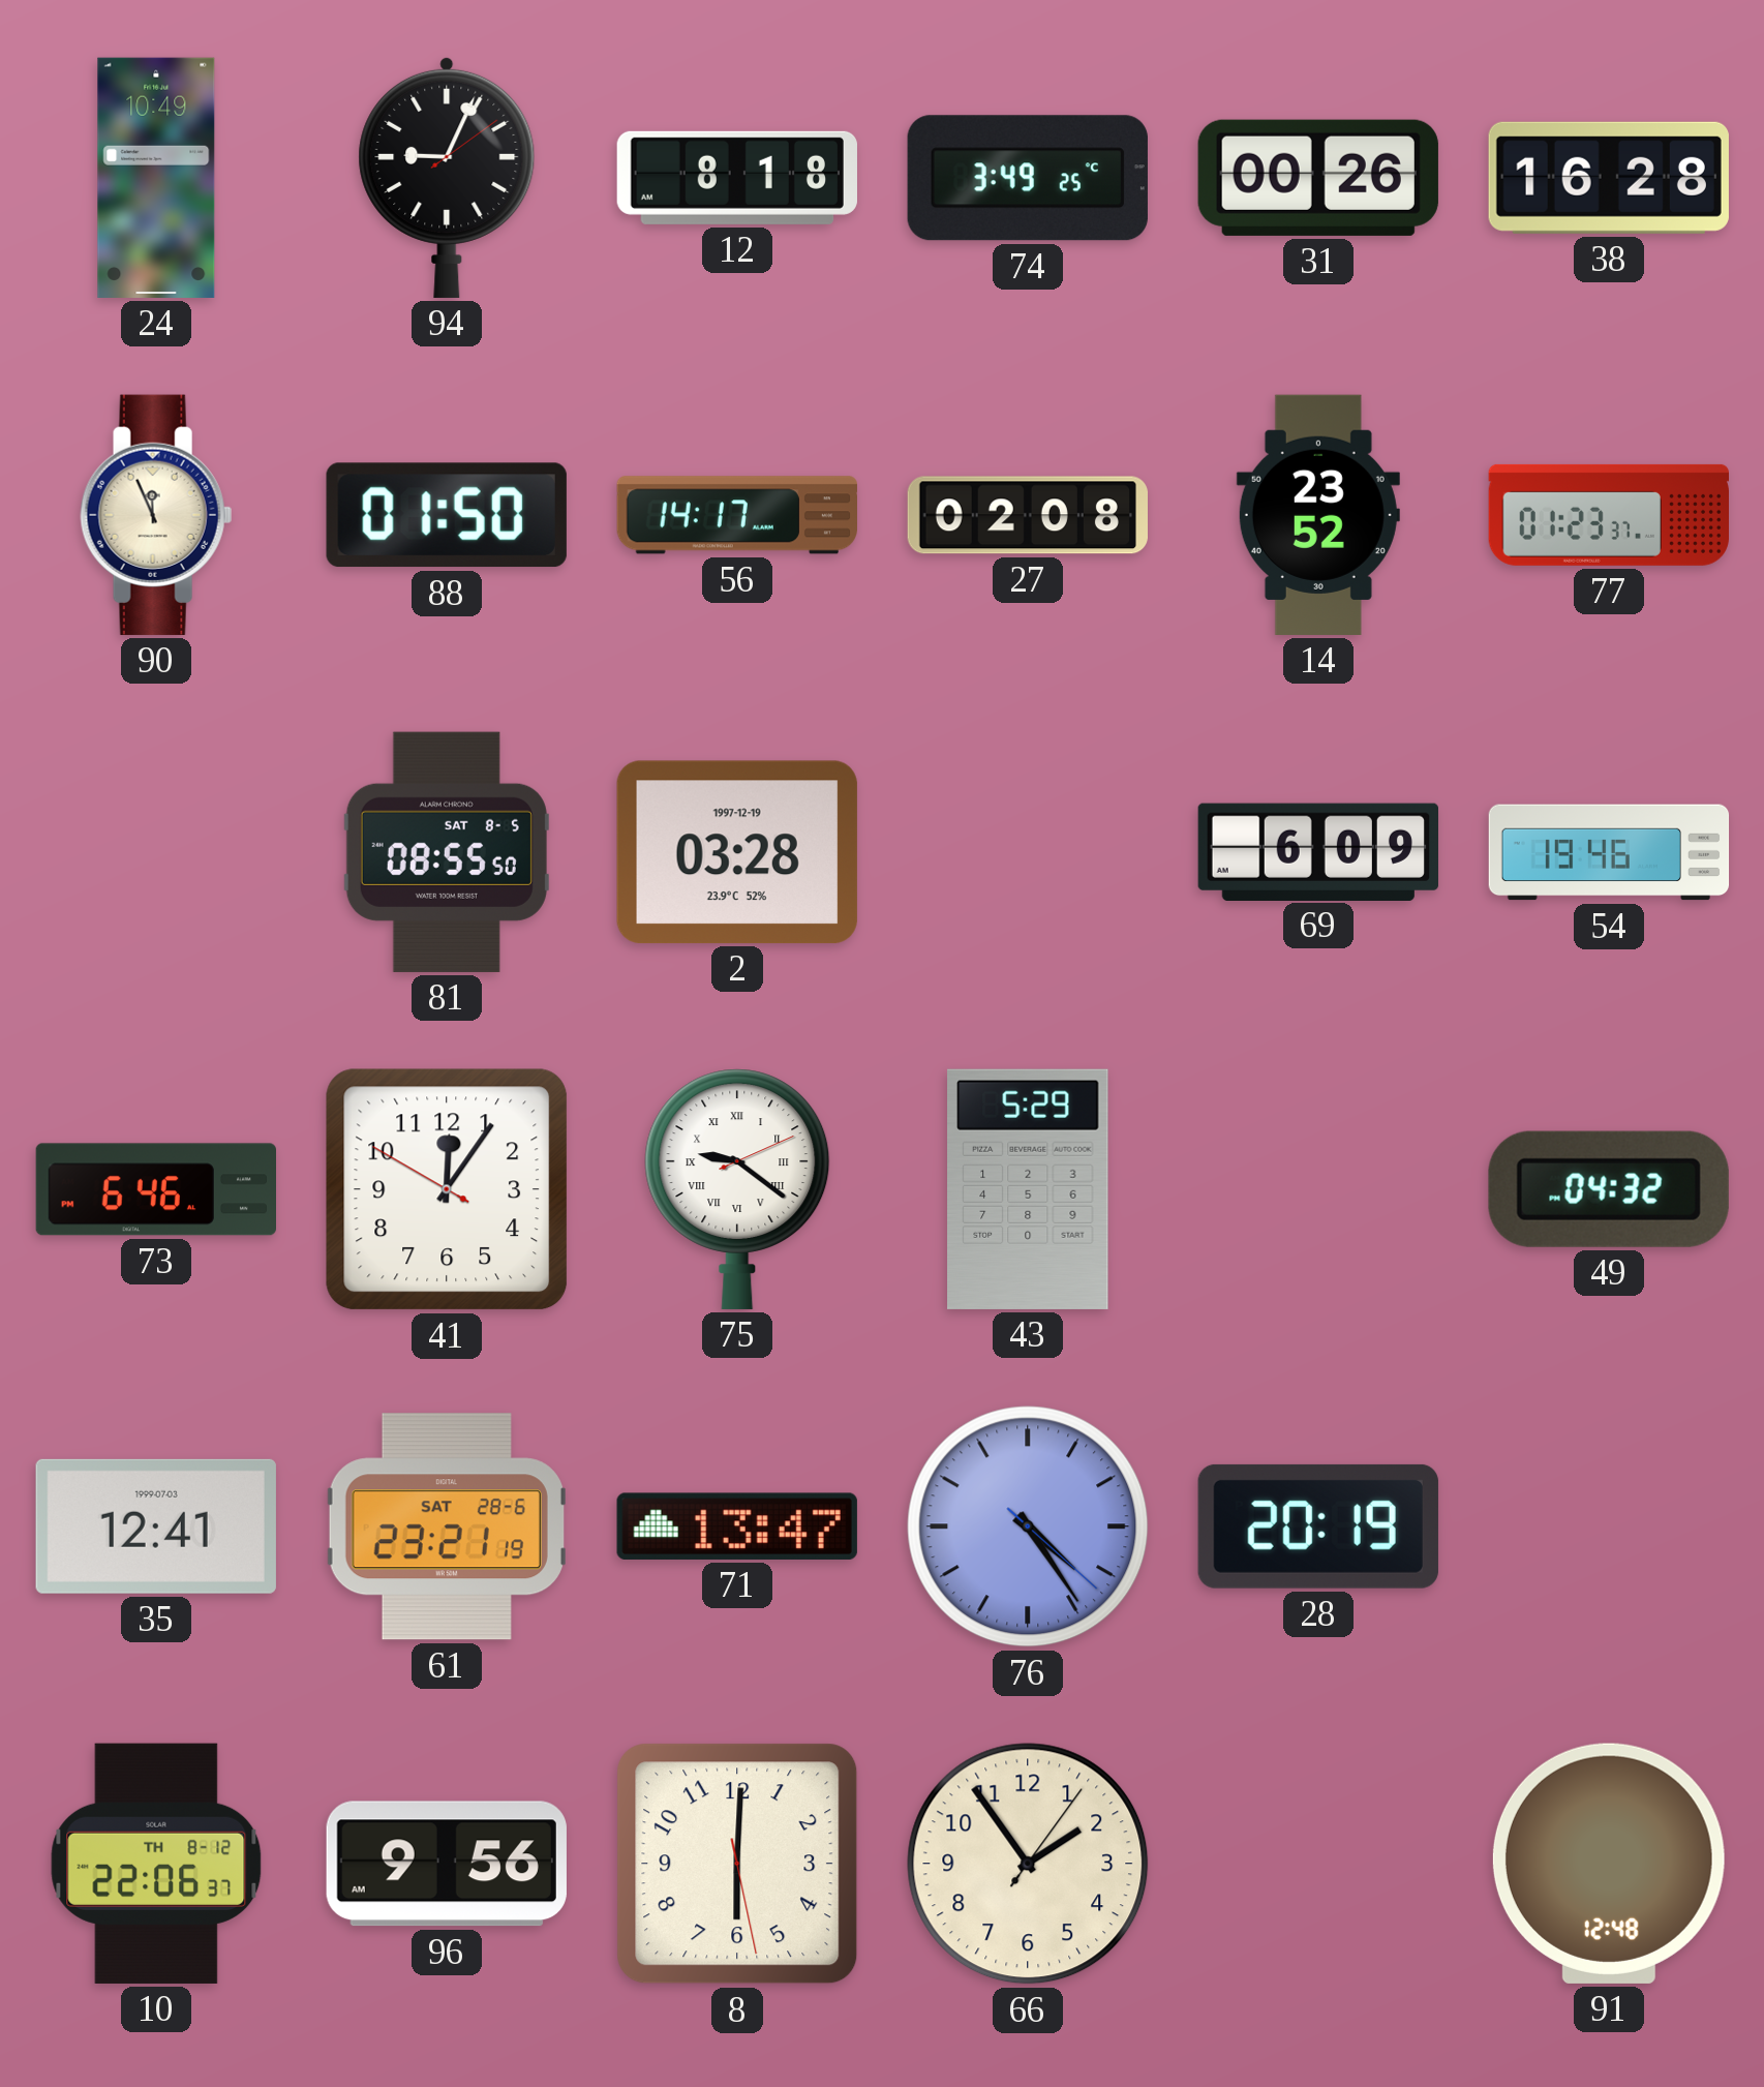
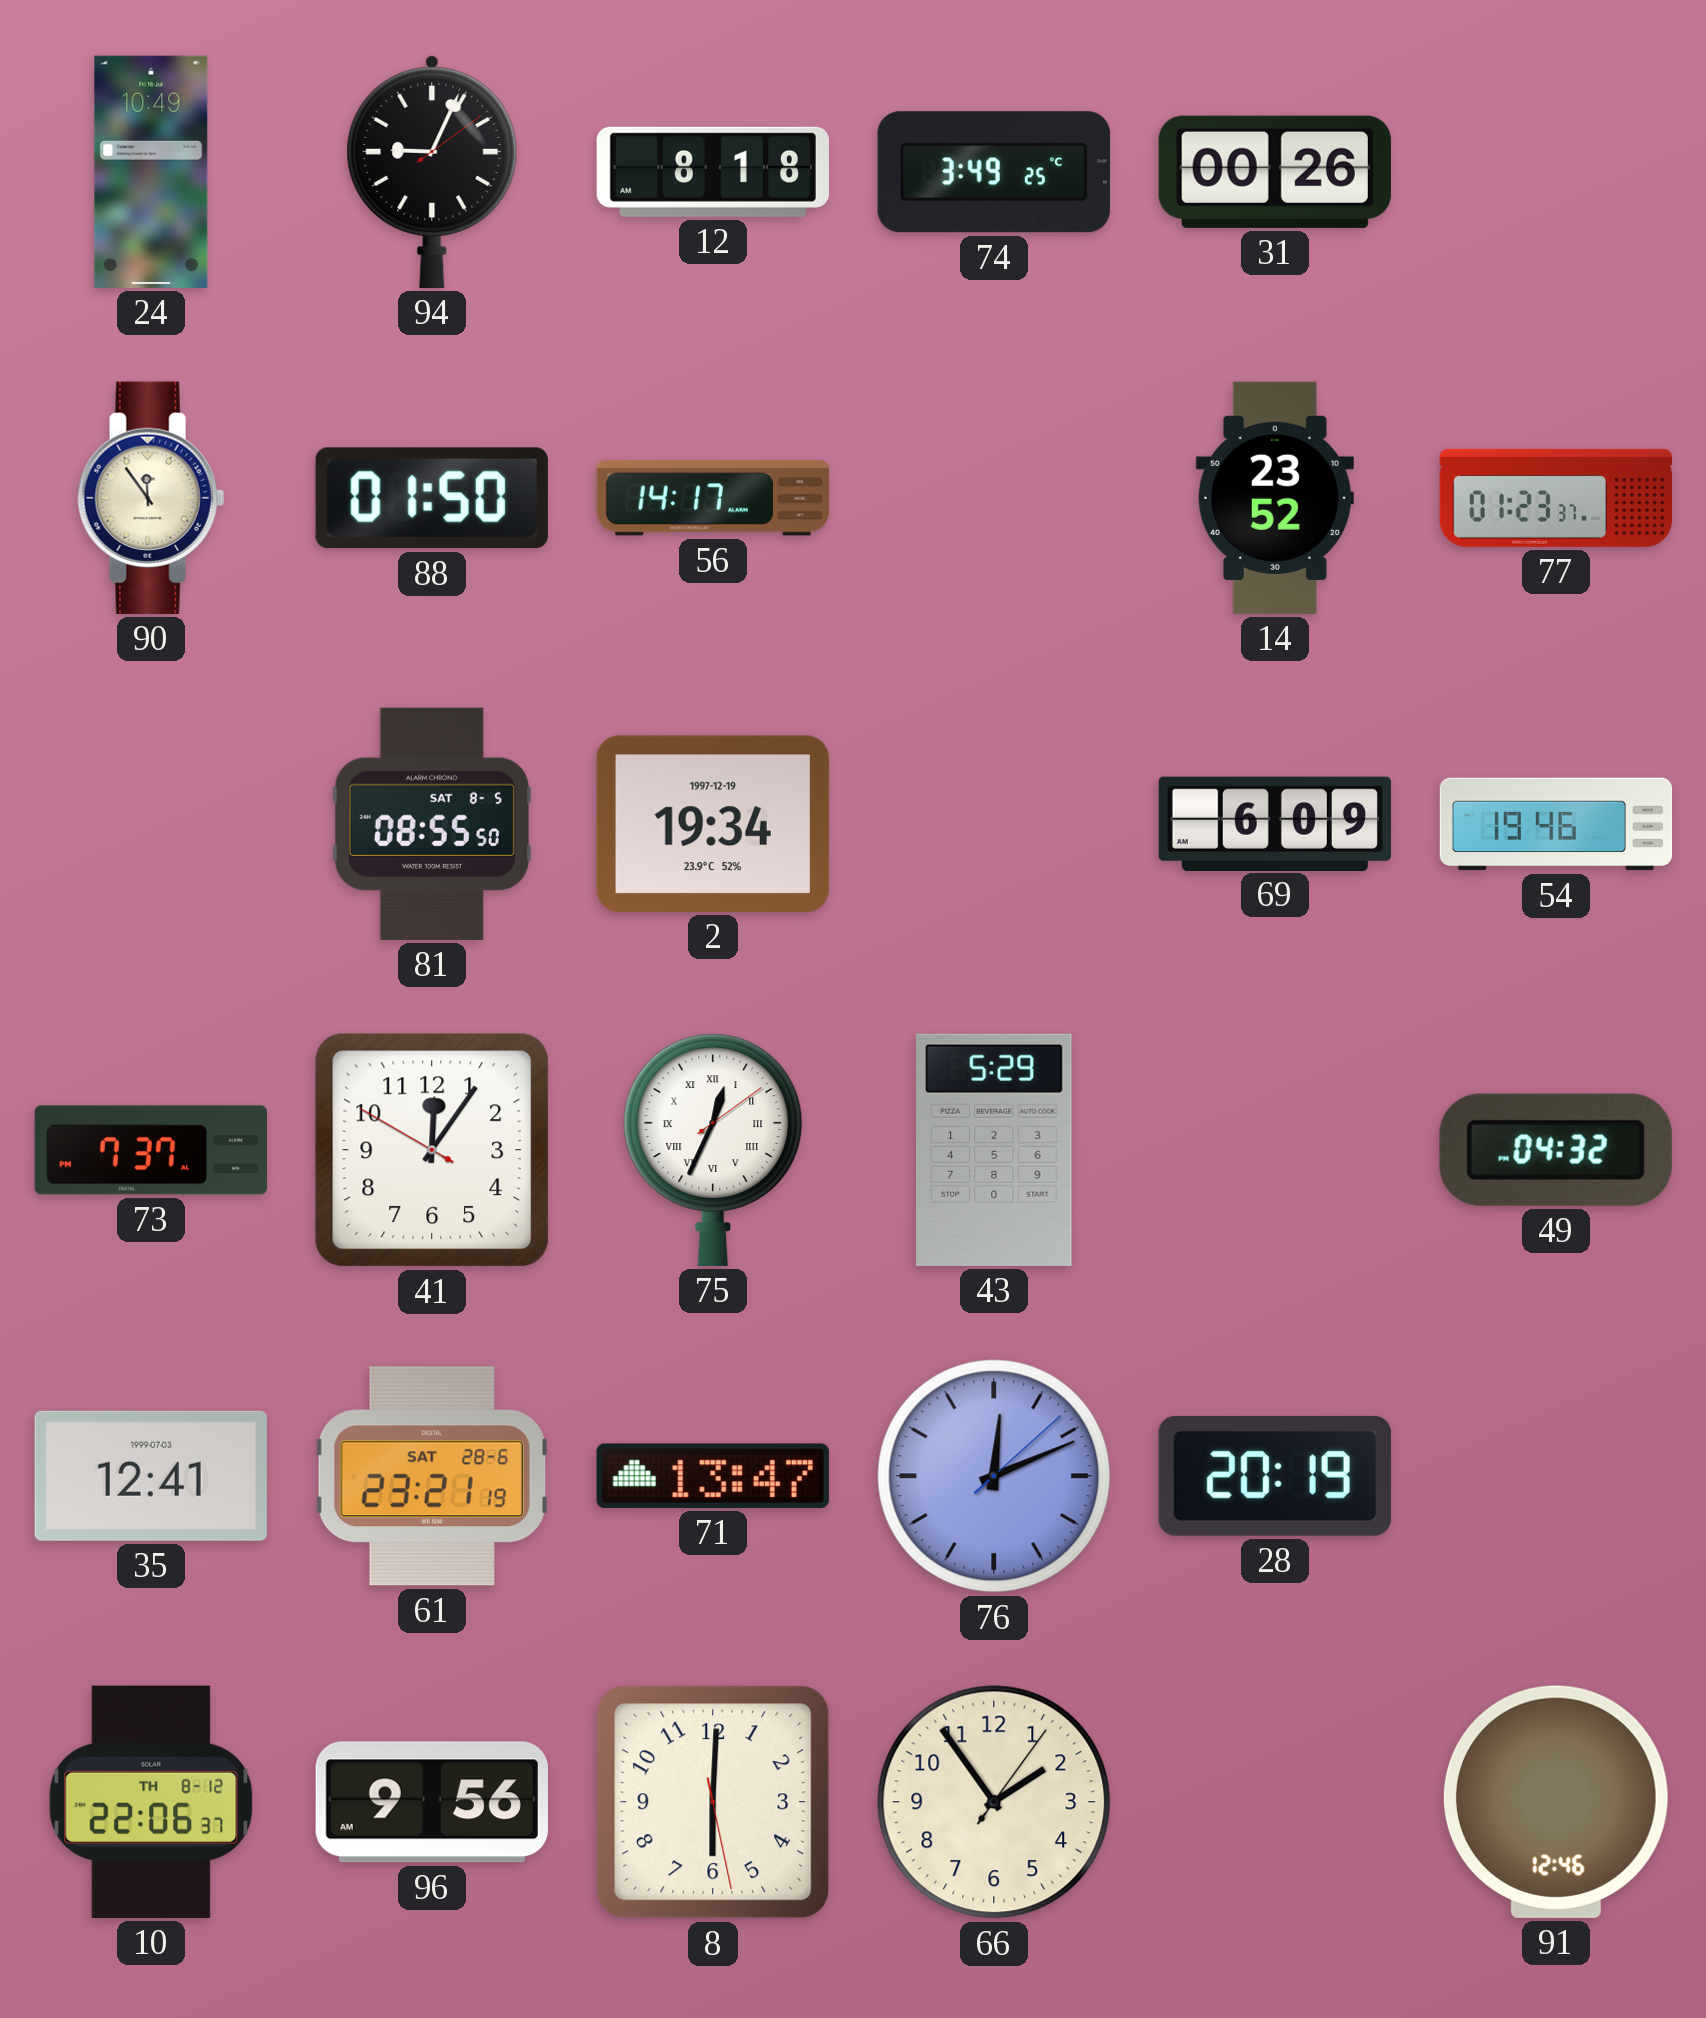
38: 16:28 -> none
90: 11:56 -> 11:54
27: 02:08 -> none
2: 03:28 -> 19:34
73: 6:46 -> 7:37
75: 9:21 -> 12:34
76: 4:24 -> 12:11
91: 12:48 -> 12:46
